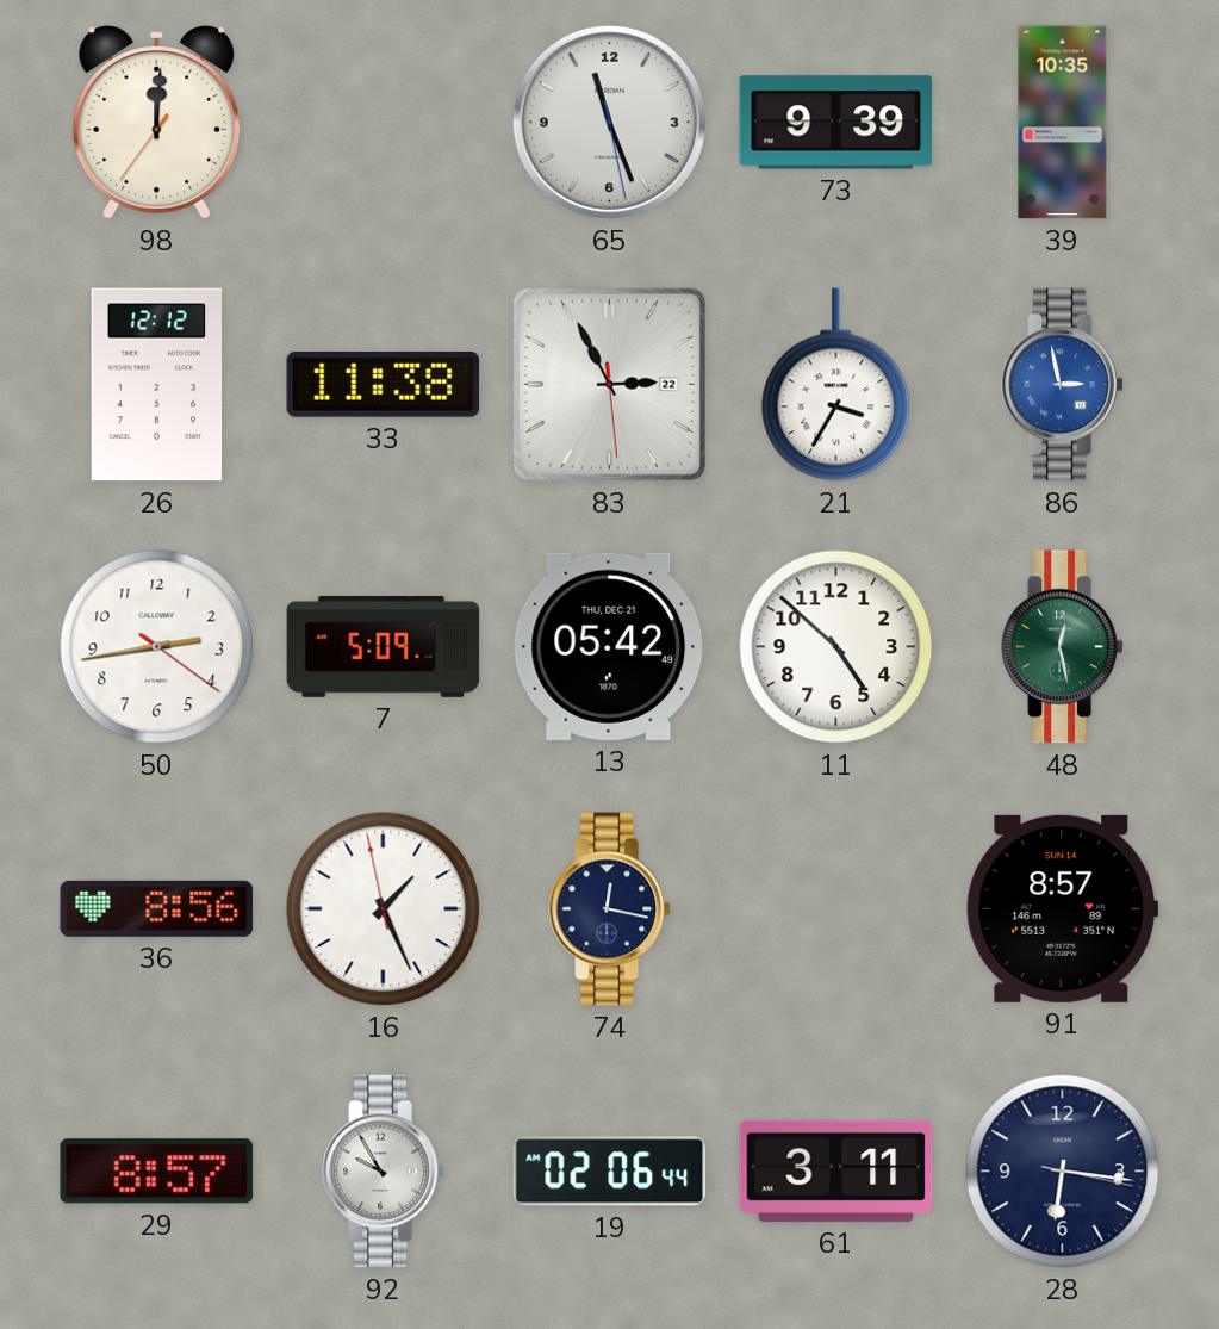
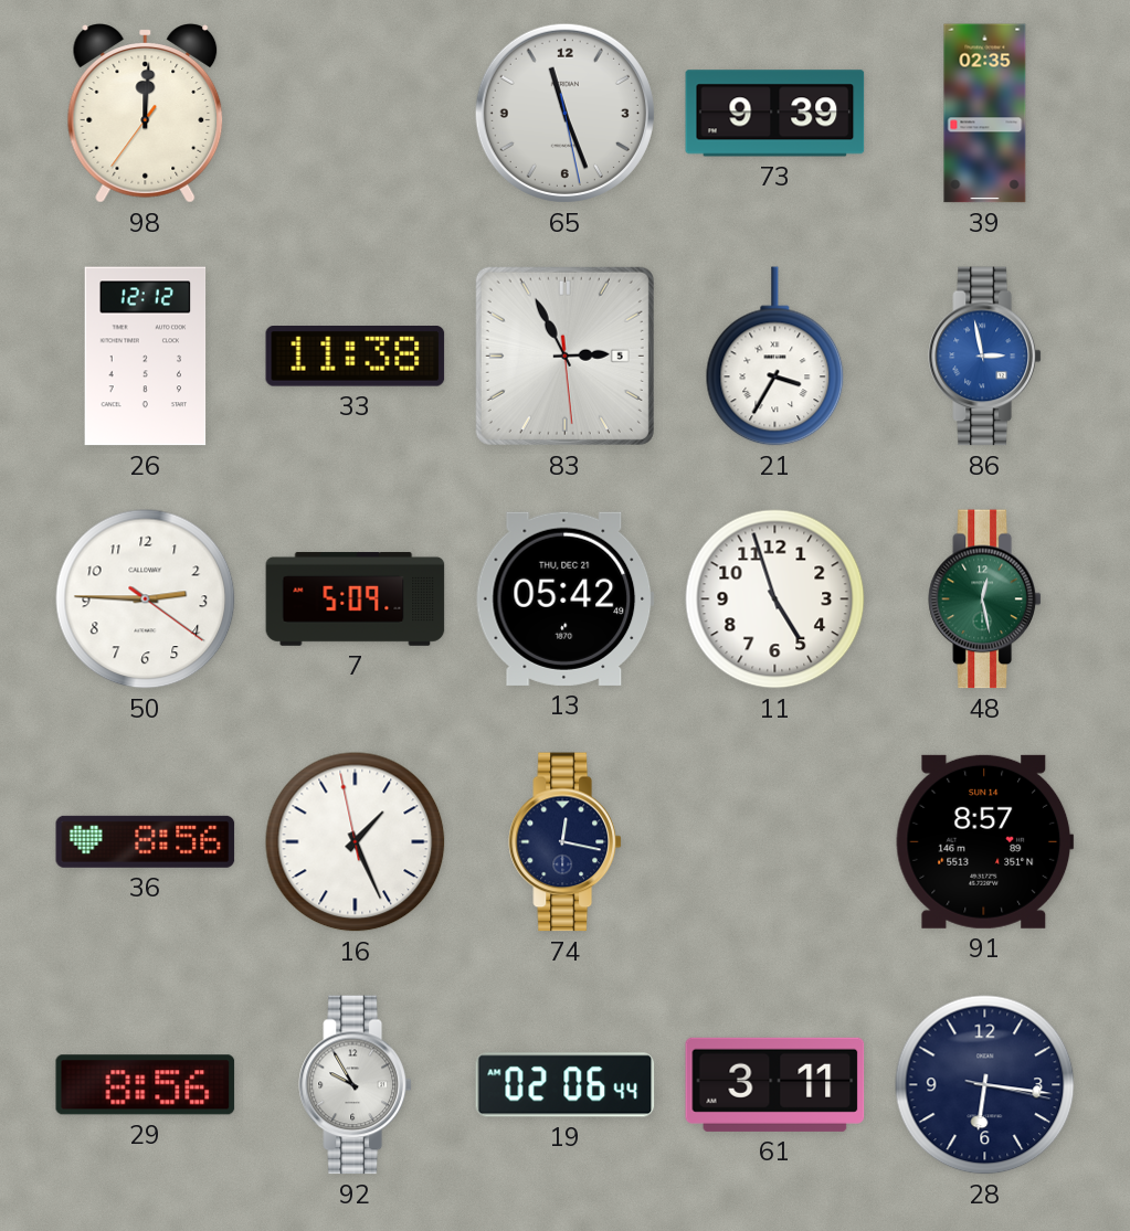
39: 10:35 -> 02:35
83 date: 22 -> 5
50: 2:43 -> 2:45
11: 4:52 -> 4:57
29: 8:57 -> 8:56
